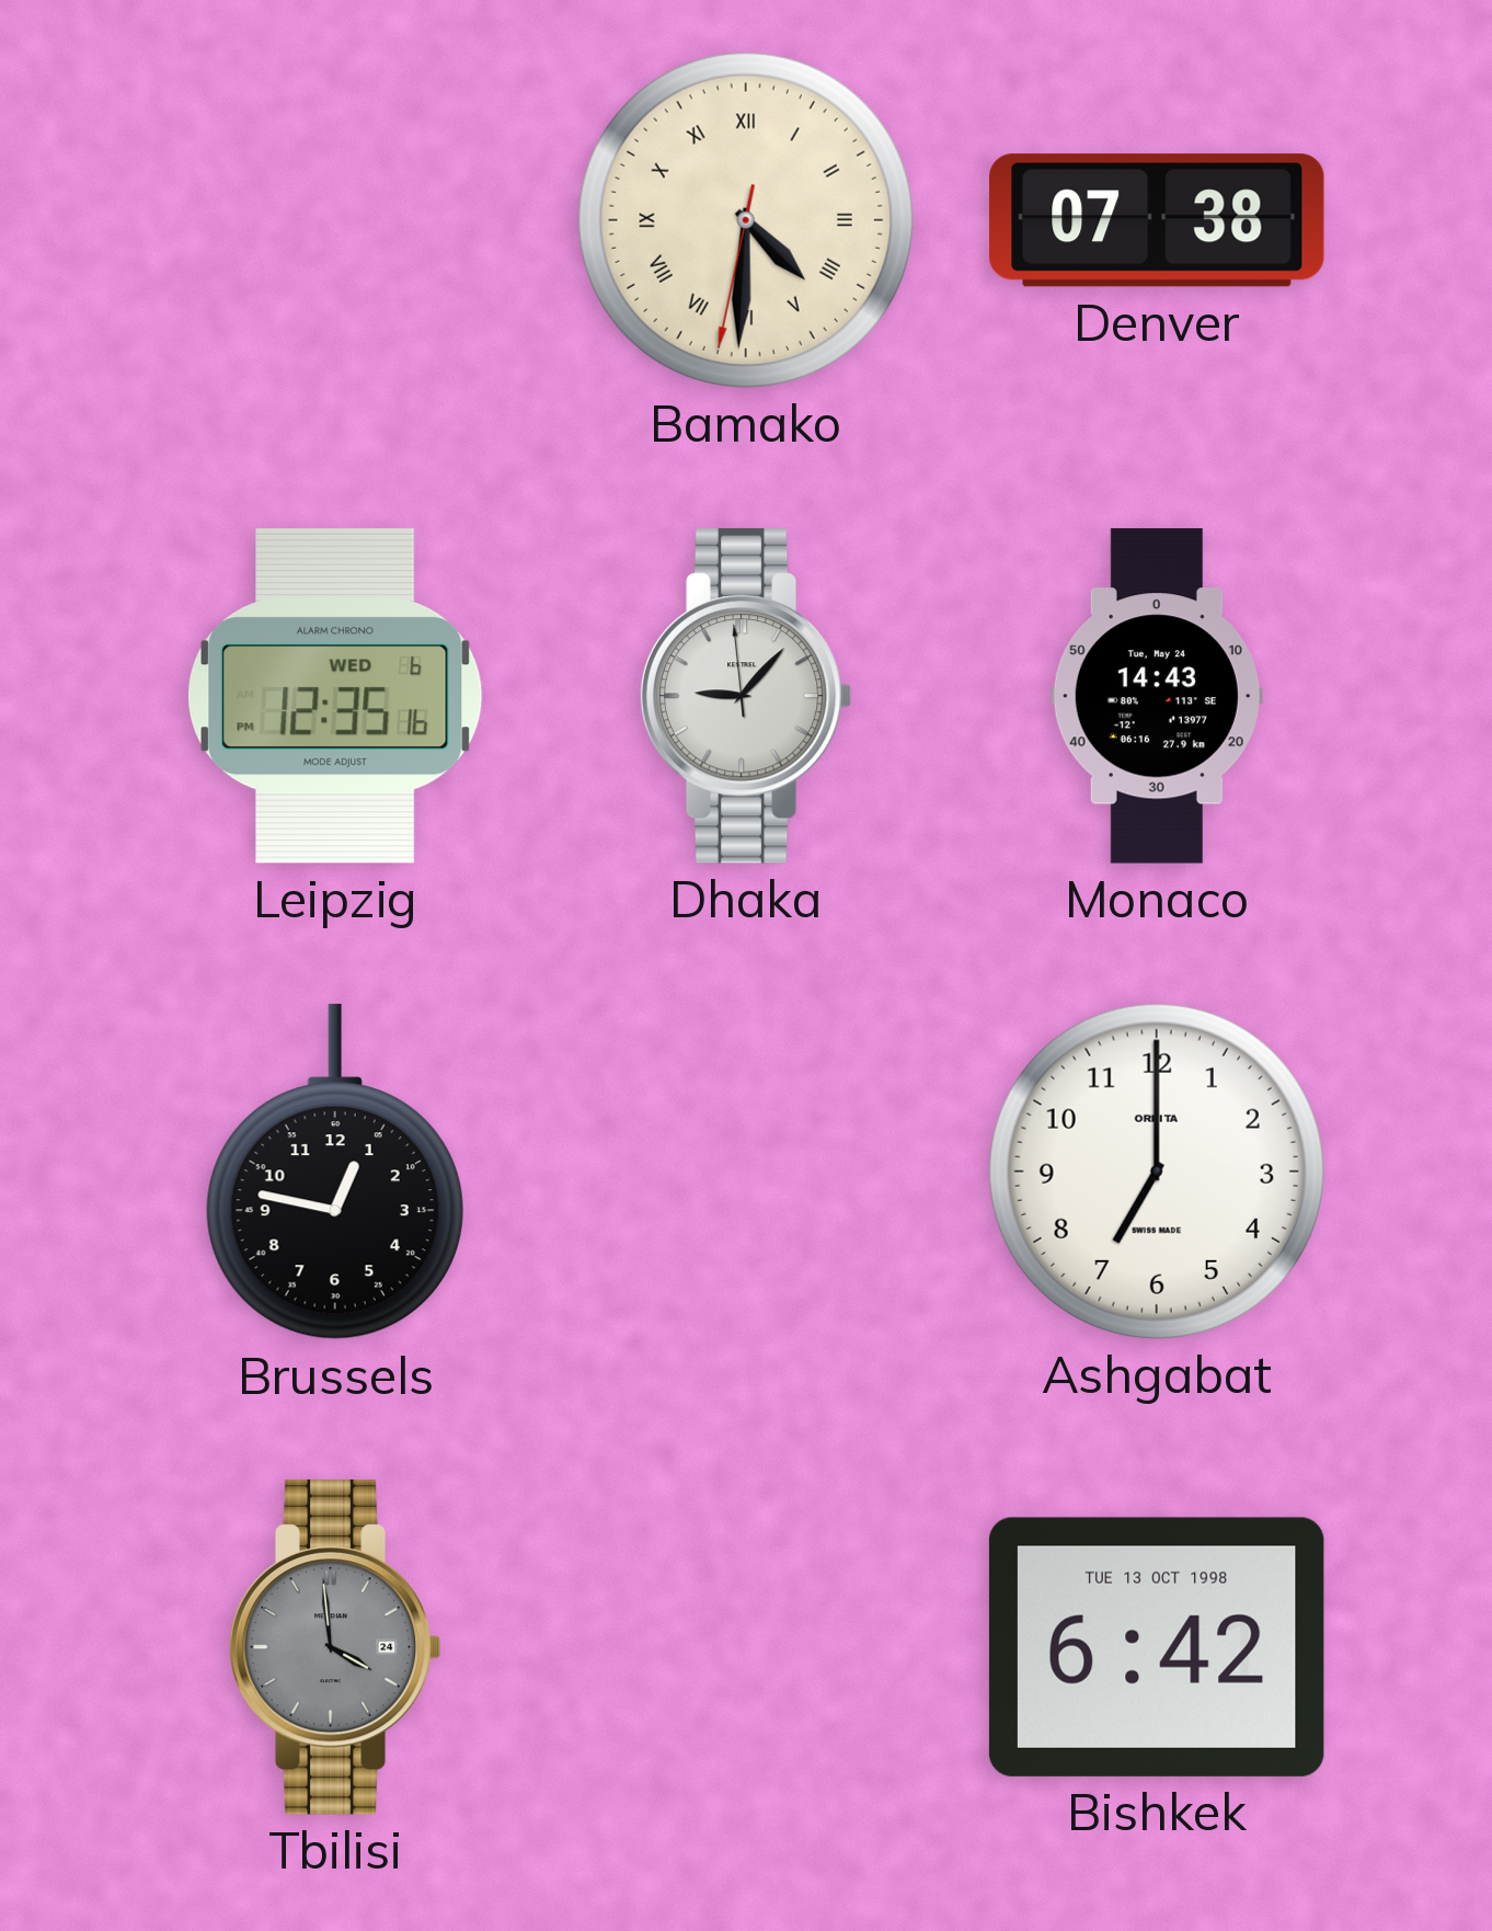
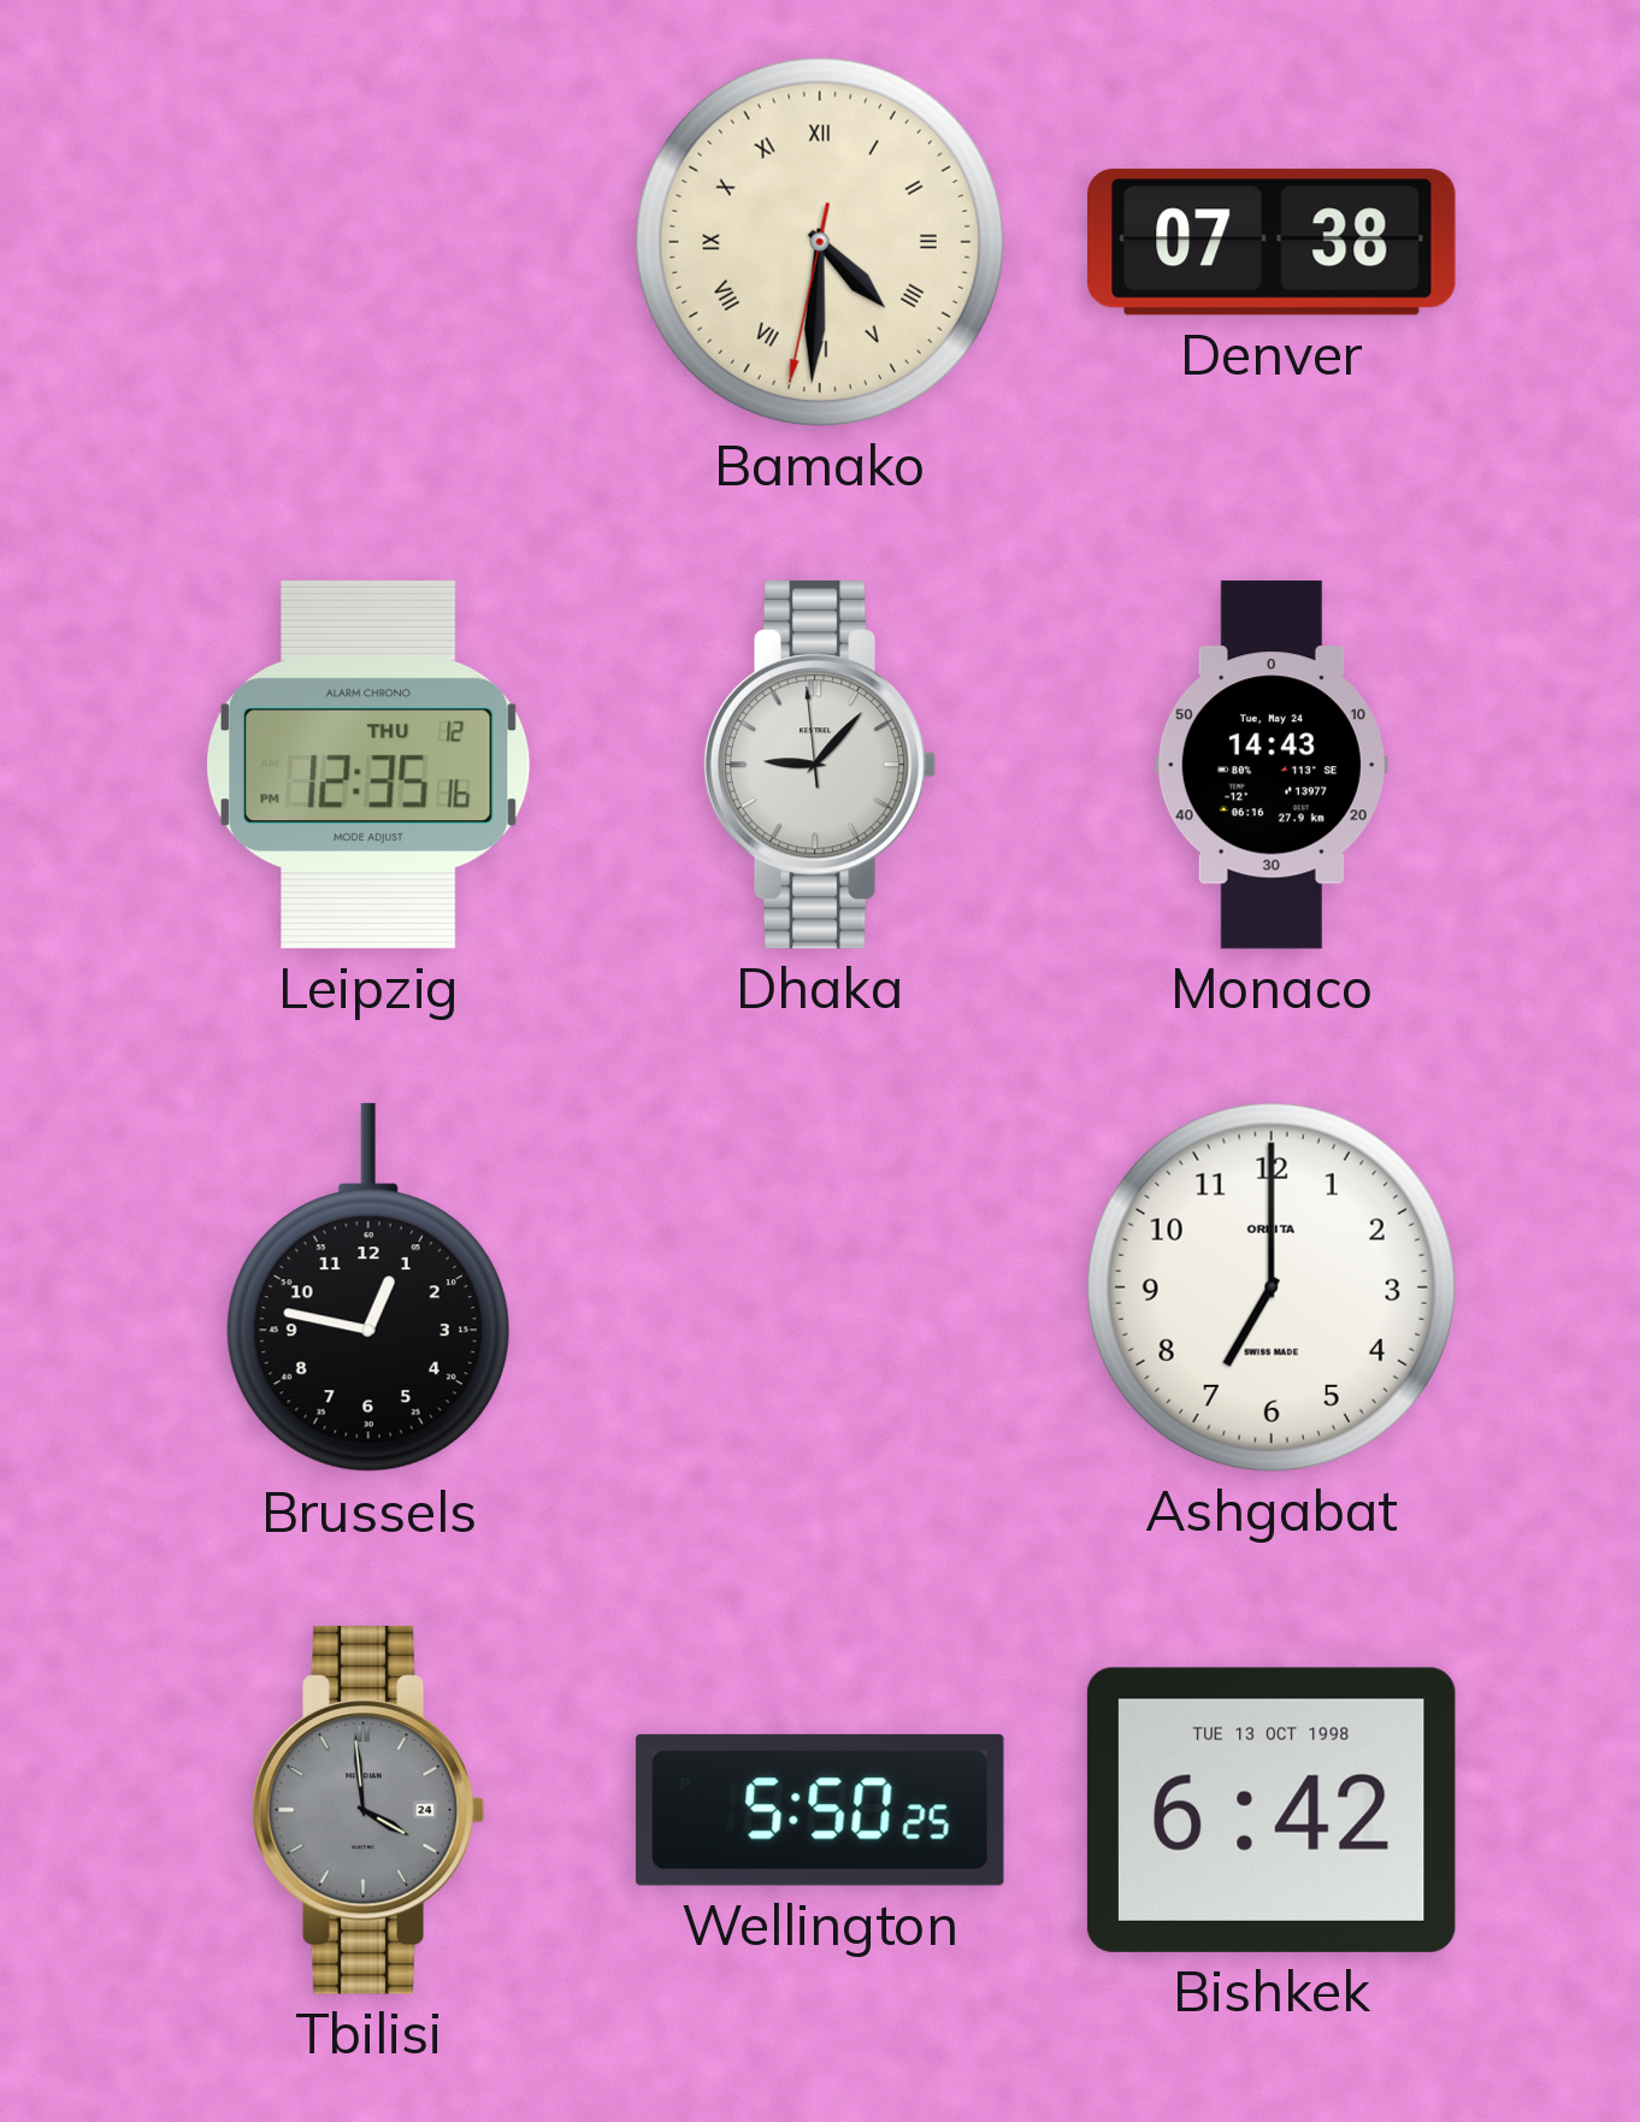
Leipzig date: WED 6 -> THU 12
Wellington: none -> 5:50
